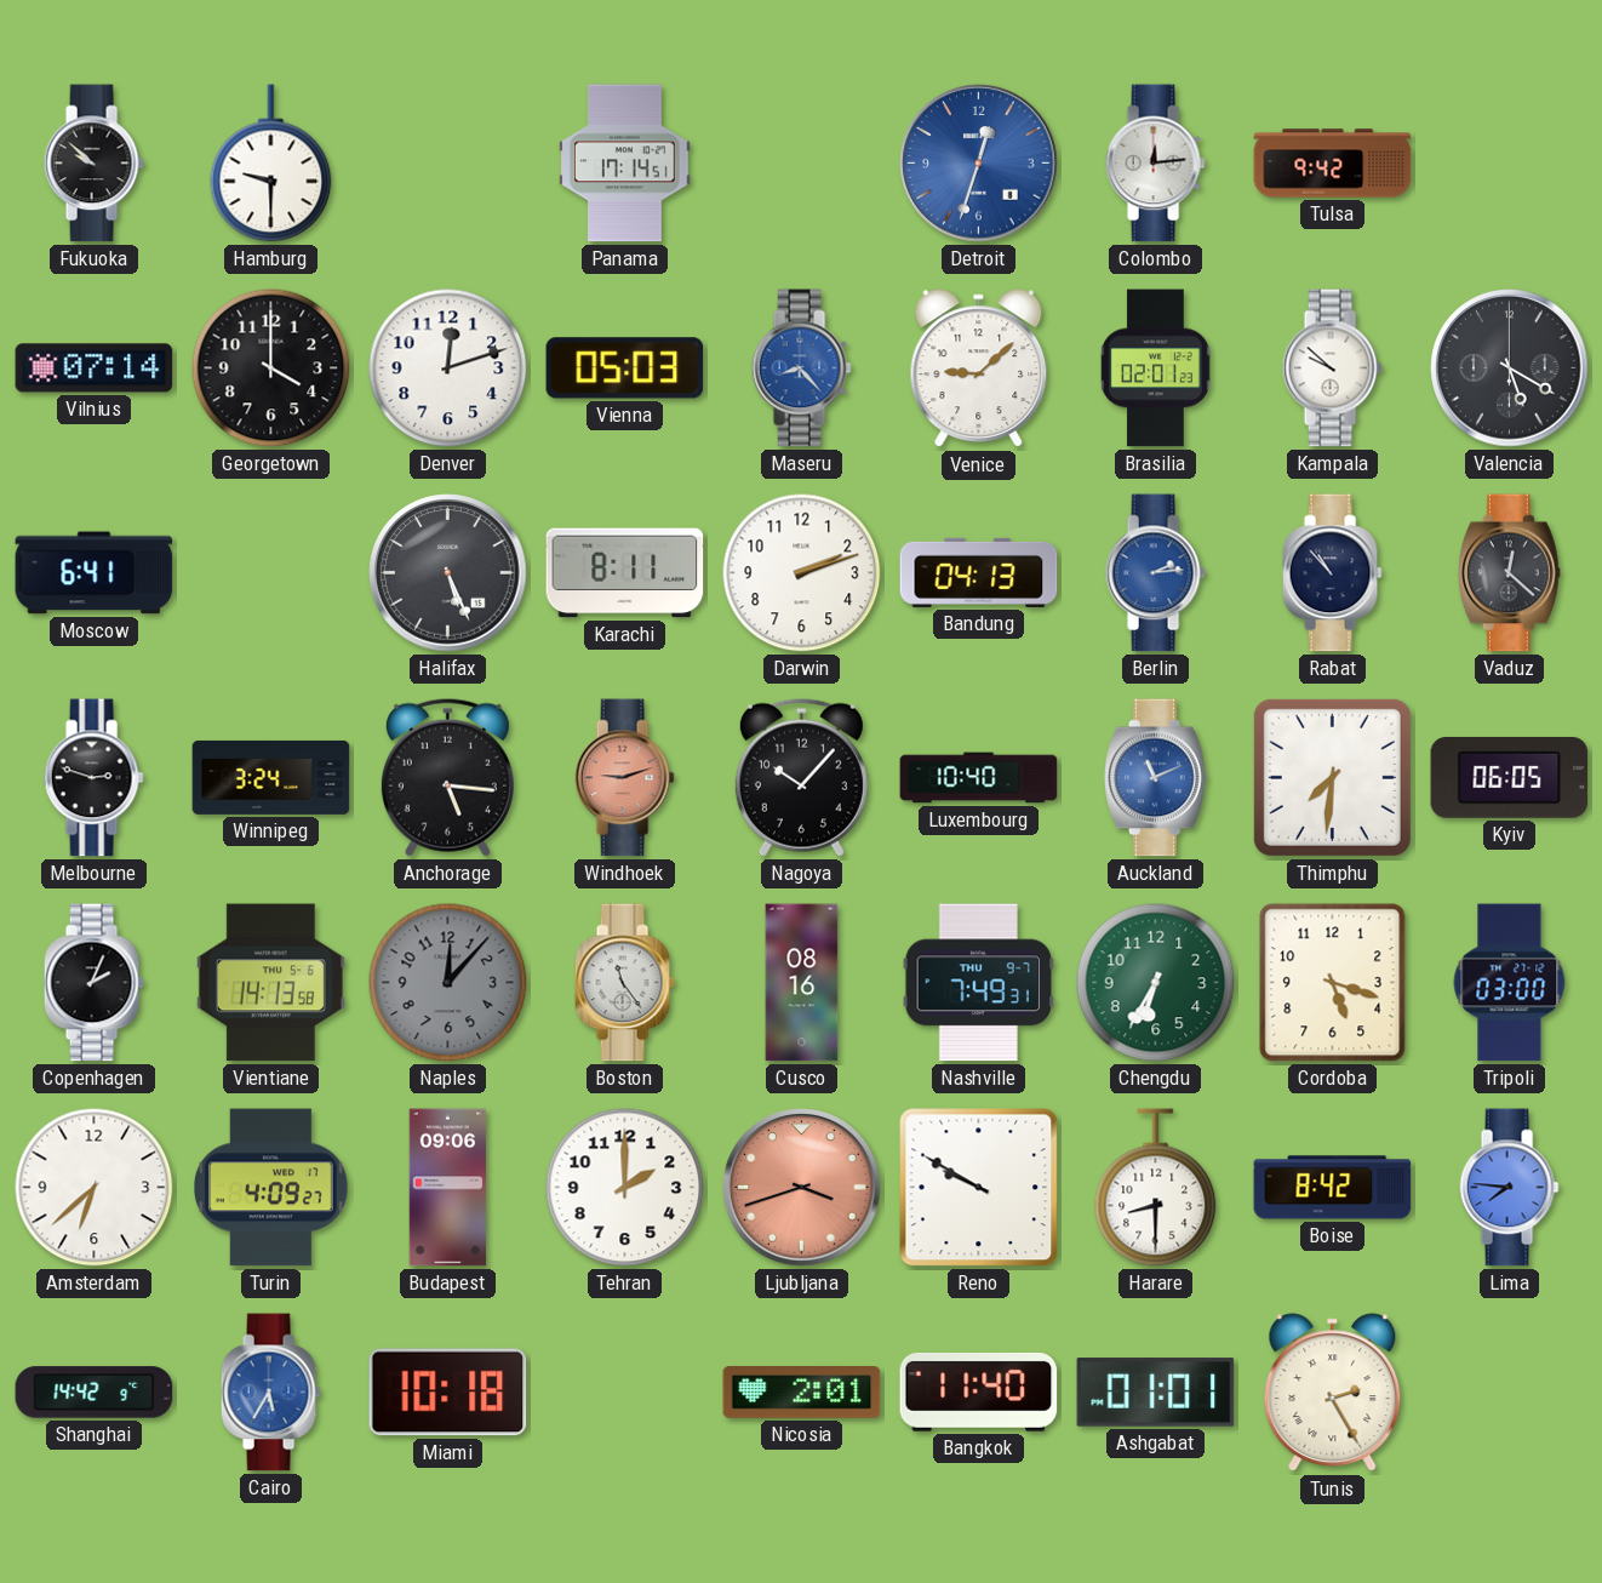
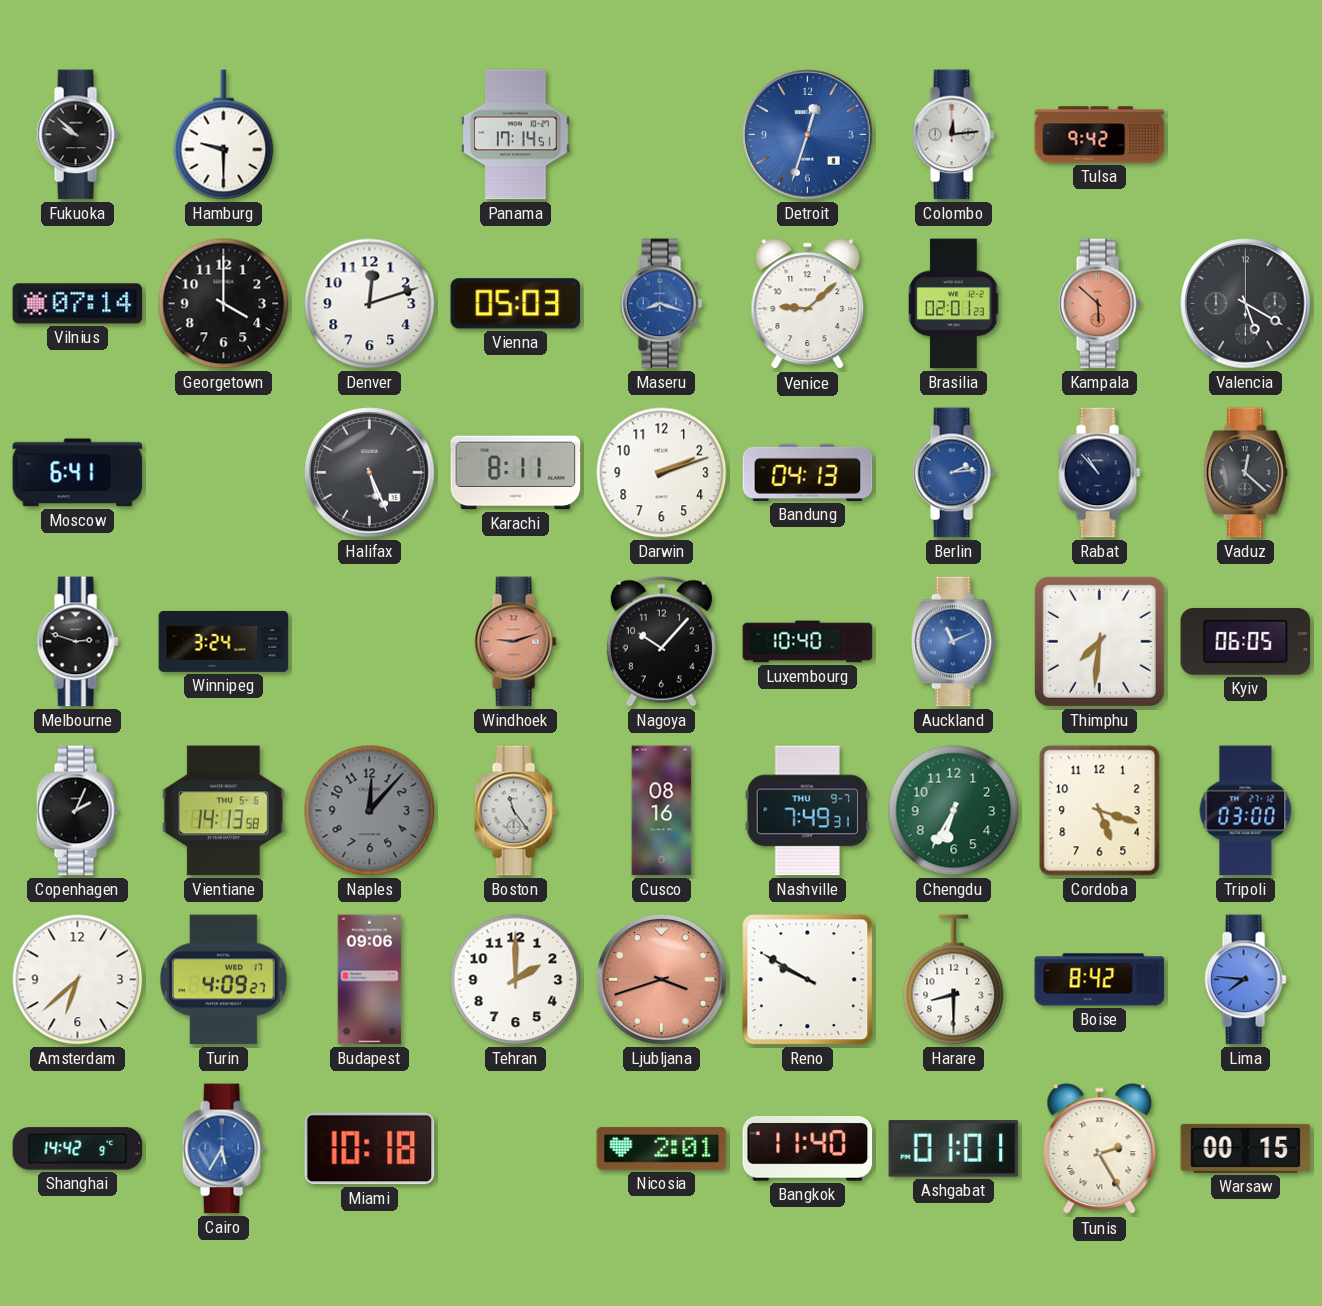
Maseru: 8:23 -> 8:18
Kampala: 9:52 -> 5:52
Kampala dial: white -> salmon
Anchorage: 5:16 -> none
Warsaw: none -> 00:15
